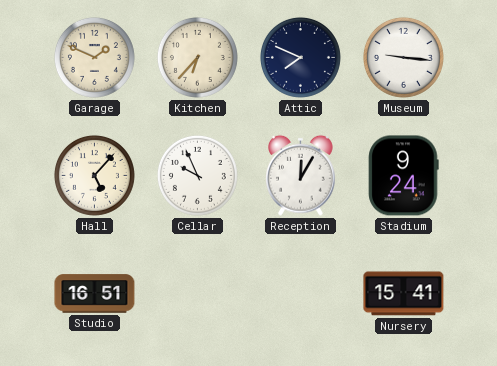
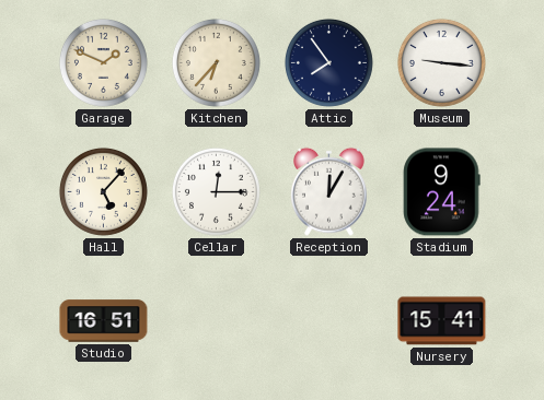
Attic: 7:49 -> 7:54
Cellar: 9:56 -> 12:15
